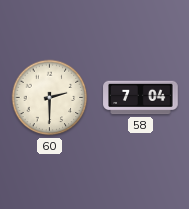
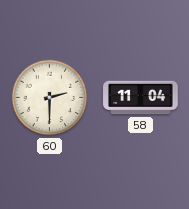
58: 7:04 -> 11:04
